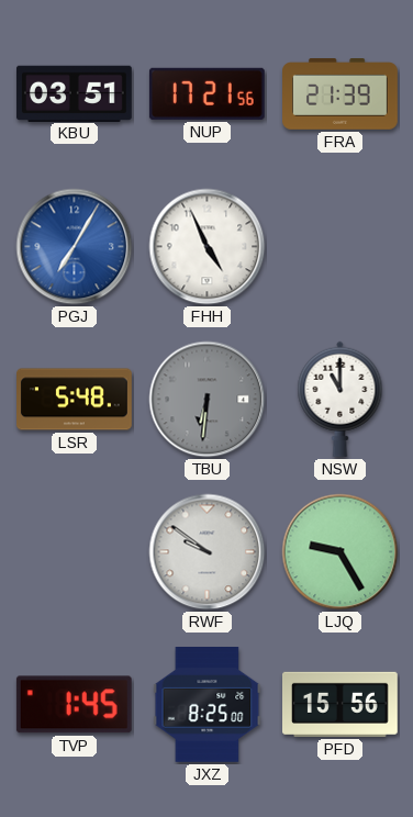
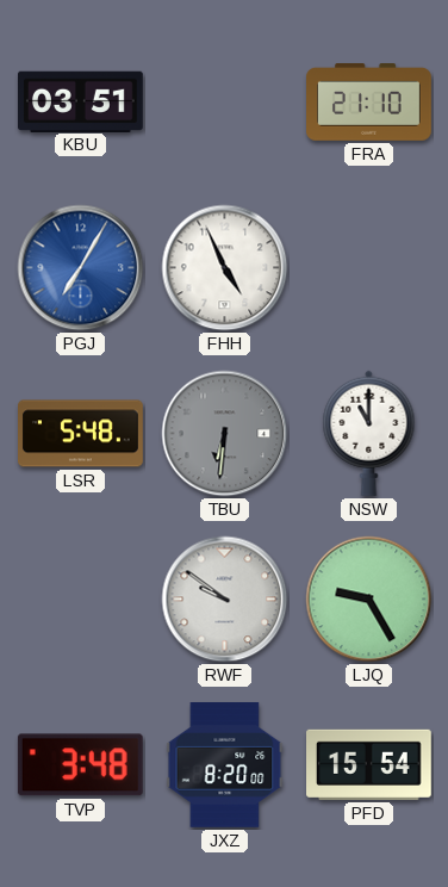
NUP: 17:21 -> none
FRA: 21:39 -> 21:10
TVP: 1:45 -> 3:48
JXZ: 8:25 -> 8:20
PFD: 15:56 -> 15:54
